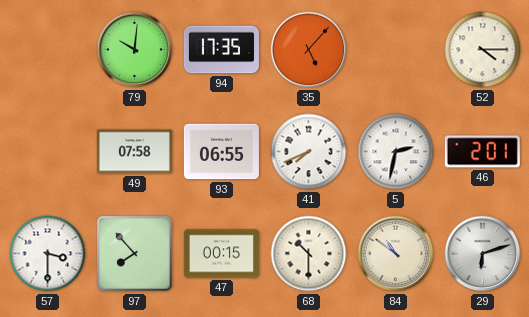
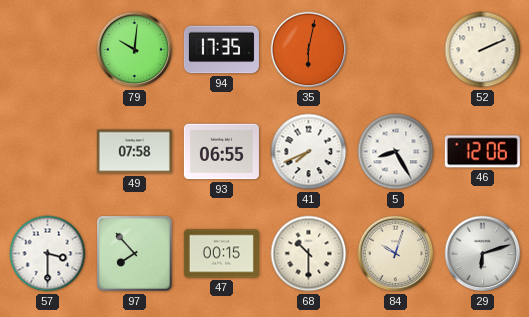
35: 5:07 -> 6:02
52: 4:15 -> 2:11
5: 2:32 -> 8:25
46: 2:01 -> 12:06
84: 10:51 -> 10:03
